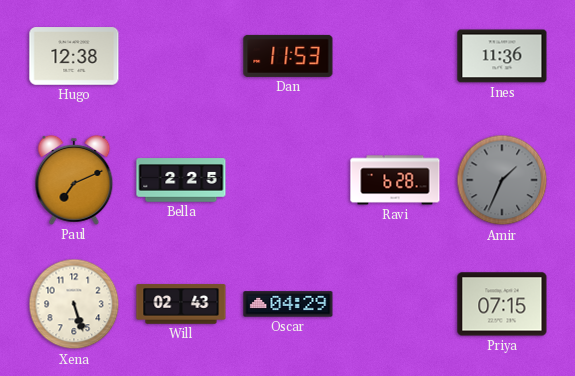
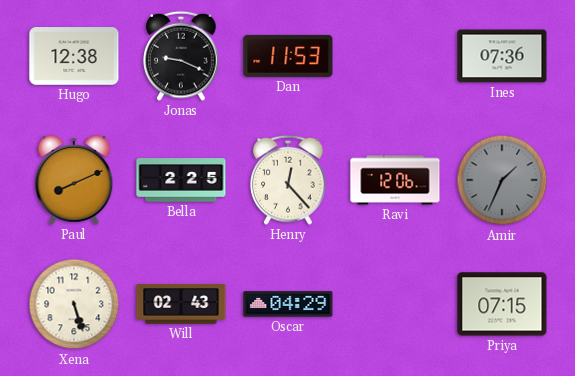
Jonas: none -> 9:19
Ines: 11:36 -> 07:36
Paul: 7:11 -> 8:11
Henry: none -> 12:23
Ravi: 6:28 -> 12:06
